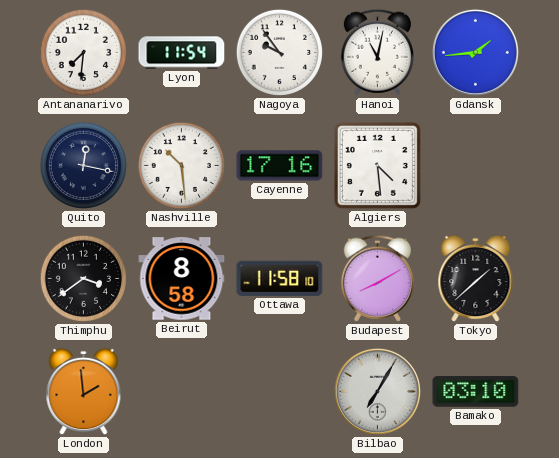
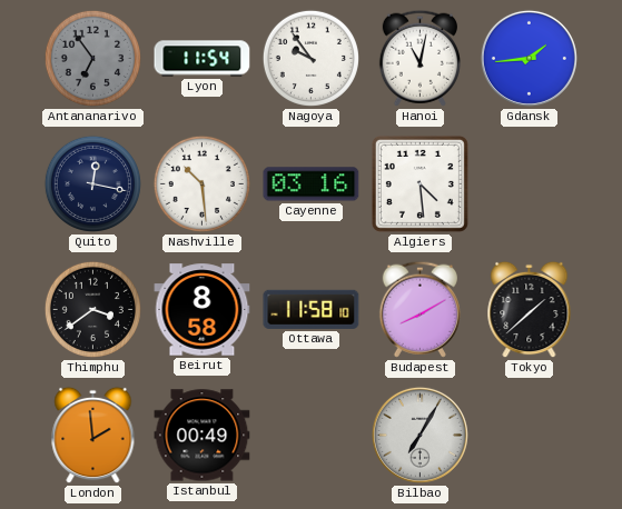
Antananarivo: 7:31 -> 6:54
Antananarivo dial: white -> grey
Cayenne: 17:16 -> 03:16
Istanbul: none -> 00:49
Bamako: 03:10 -> none
